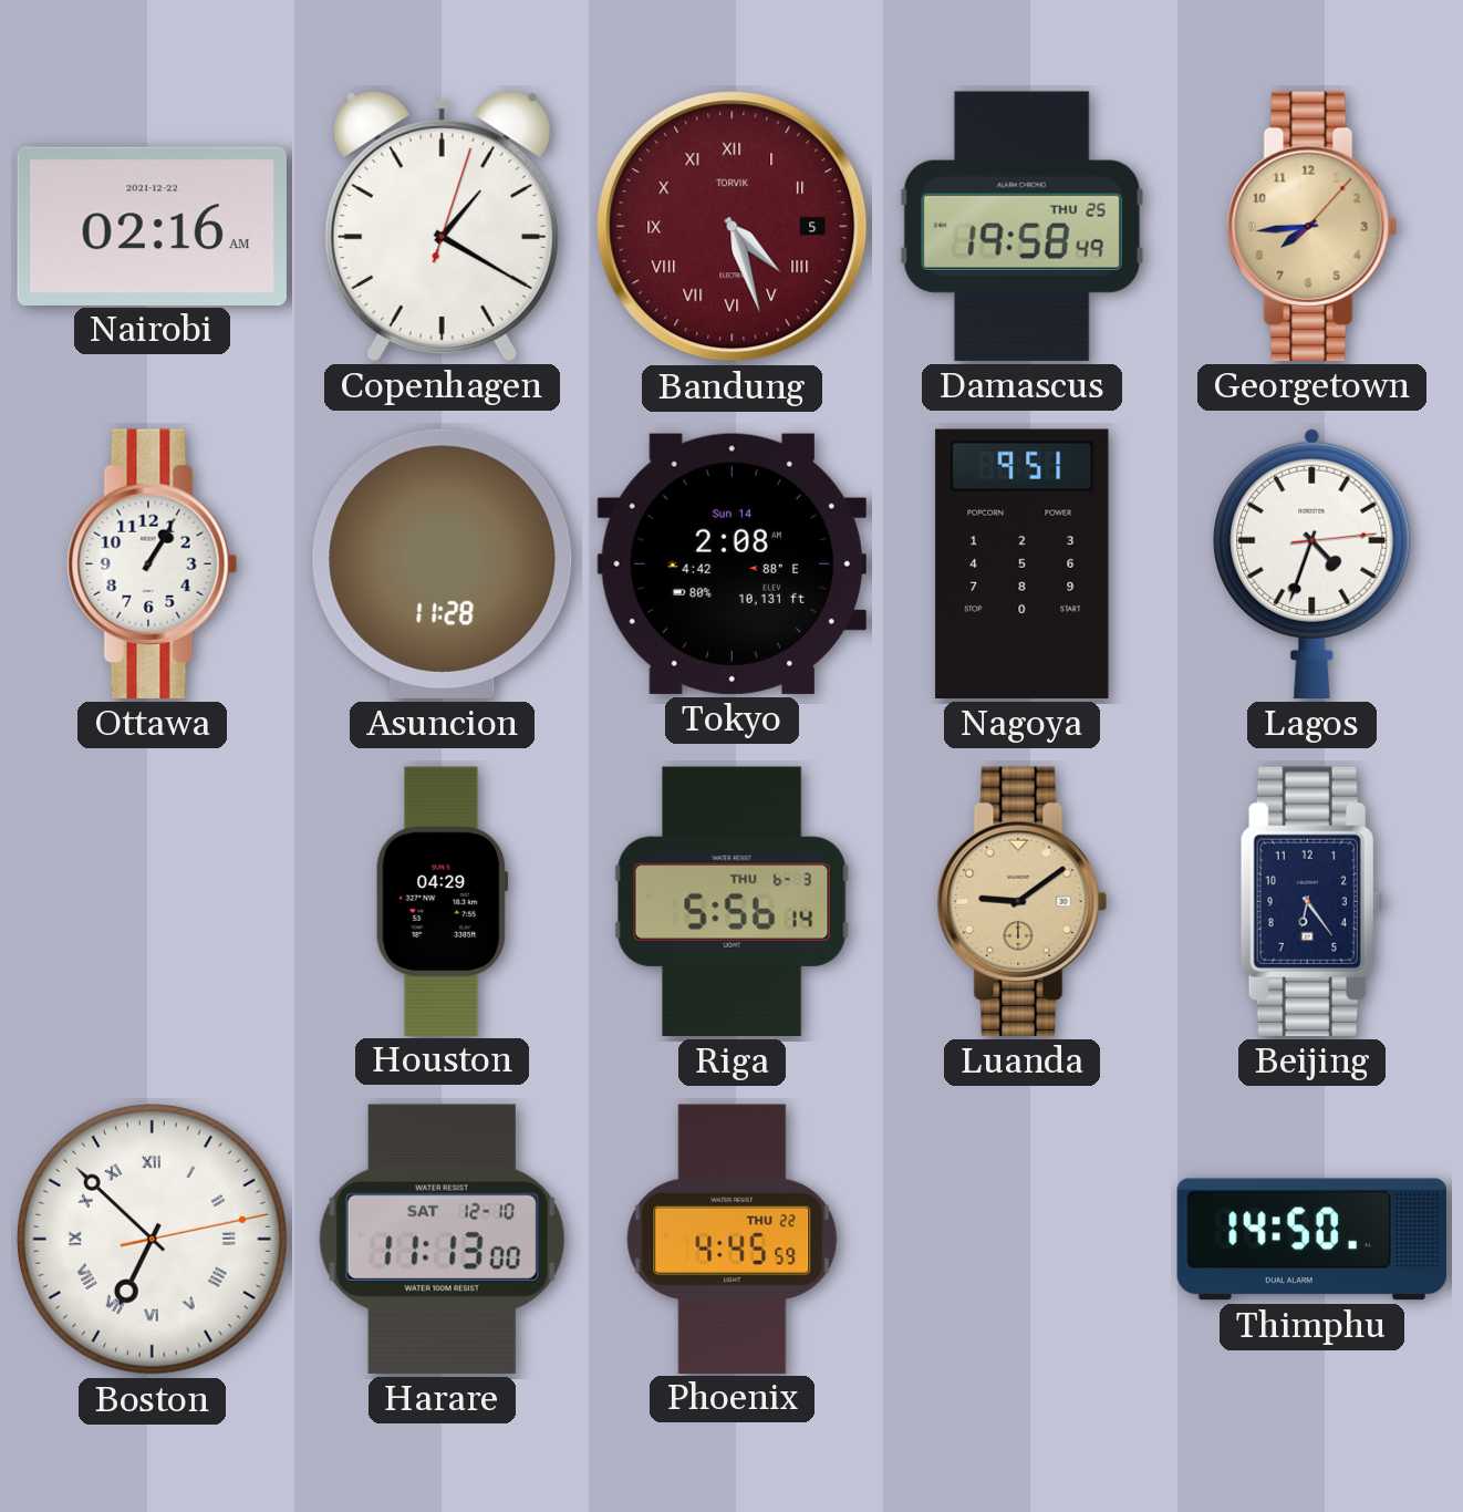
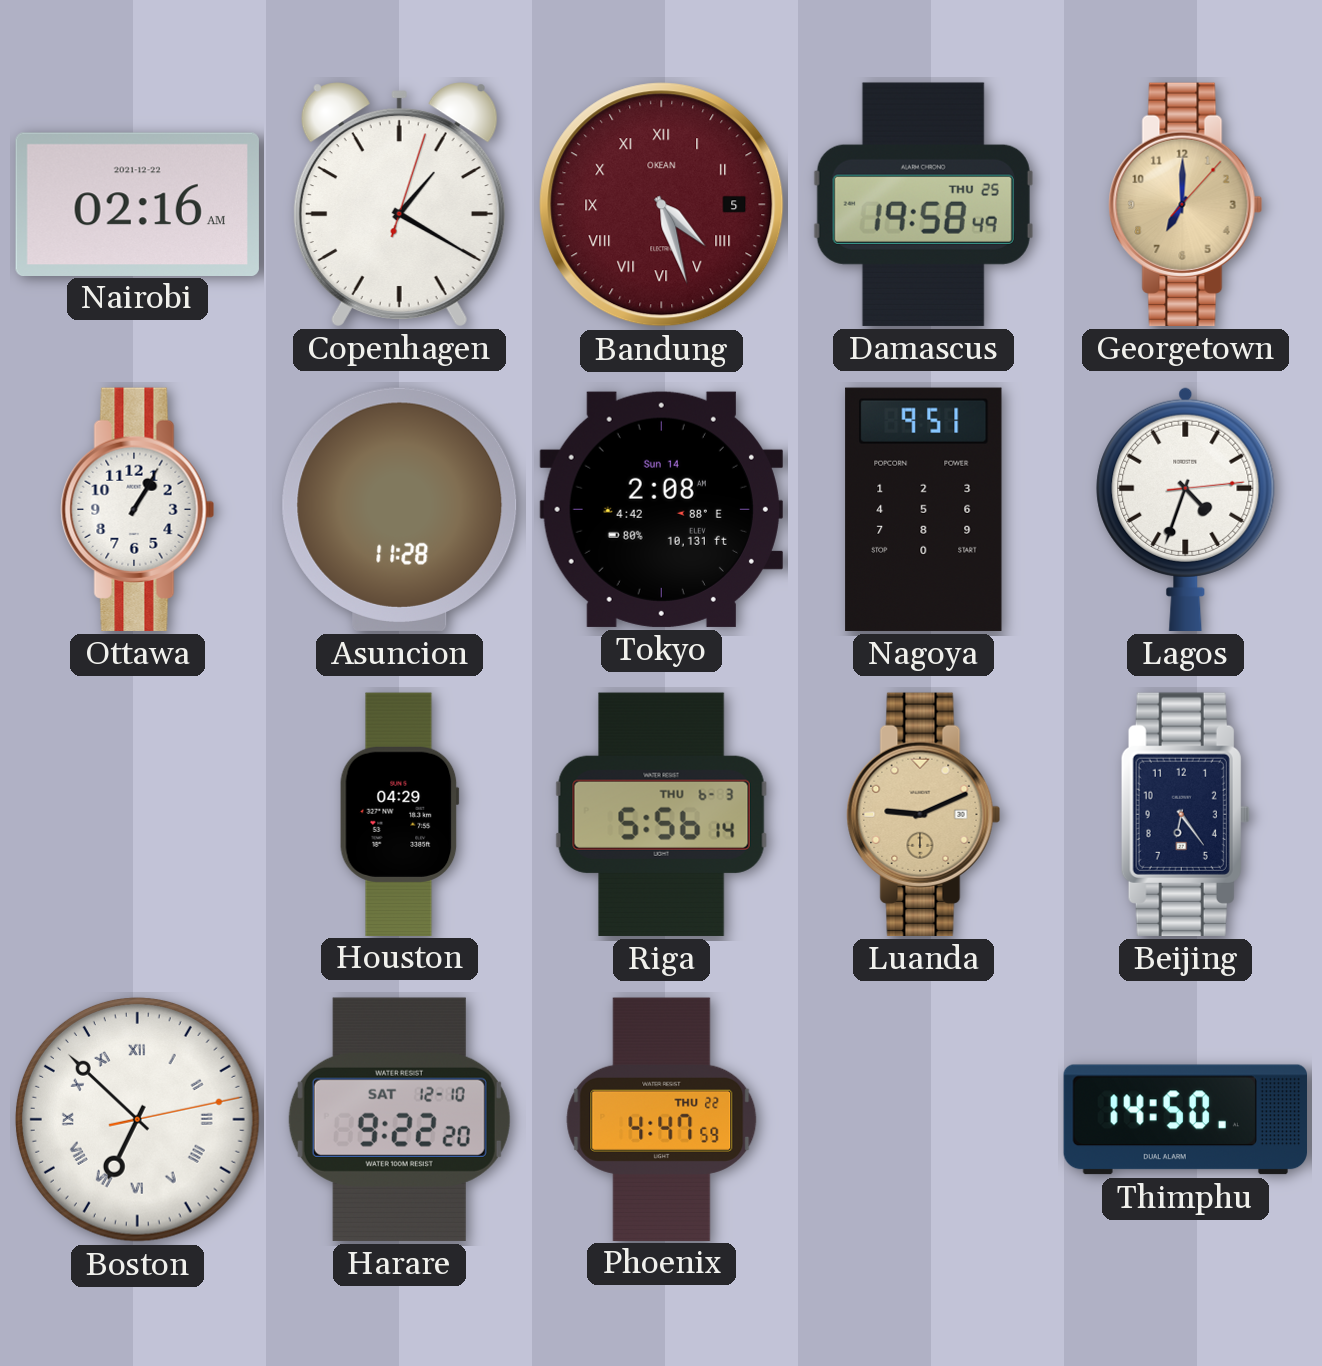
Bandung brand: TORVIK -> OKEAN
Georgetown: 7:44 -> 7:00
Luanda: 9:09 -> 9:11
Harare: 11:13 -> 9:22
Phoenix: 4:45 -> 4:47
